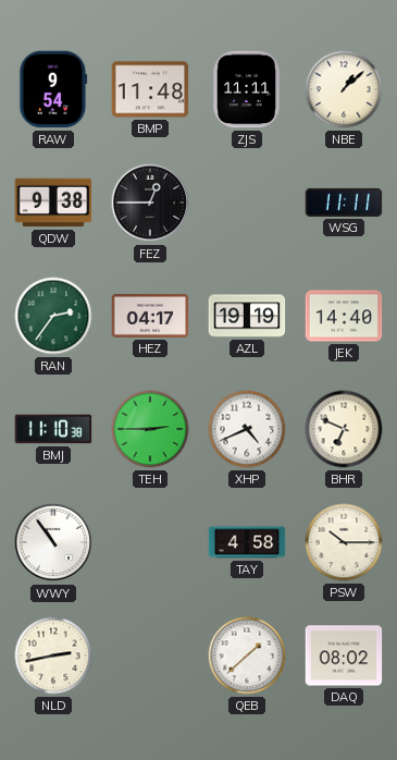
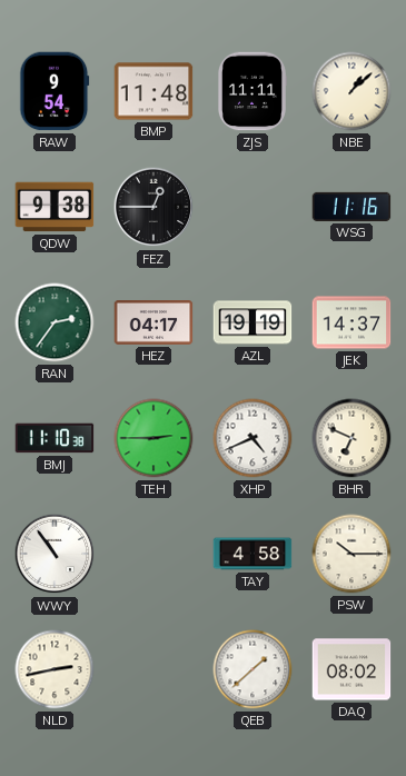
WSG: 11:11 -> 11:16
JEK: 14:40 -> 14:37
